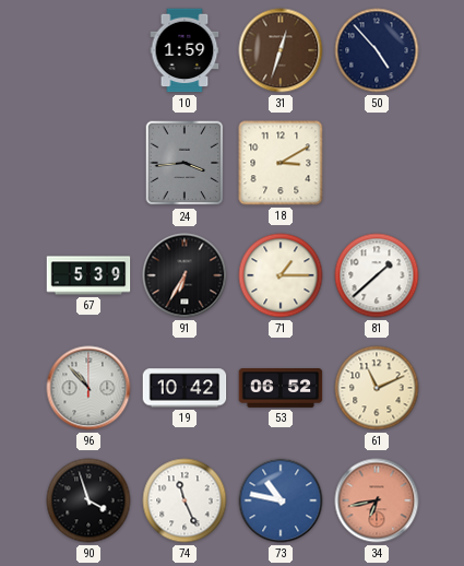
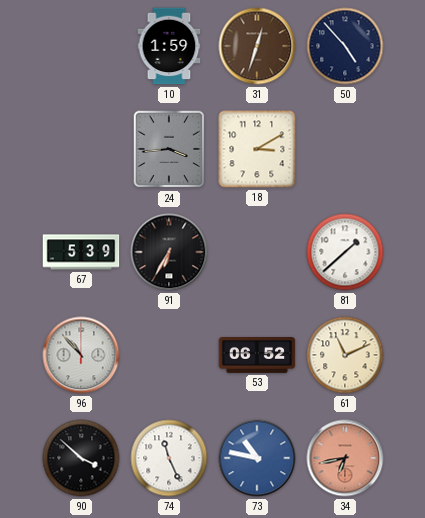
71: 1:15 -> none
19: 10:42 -> none
90: 3:57 -> 3:52
